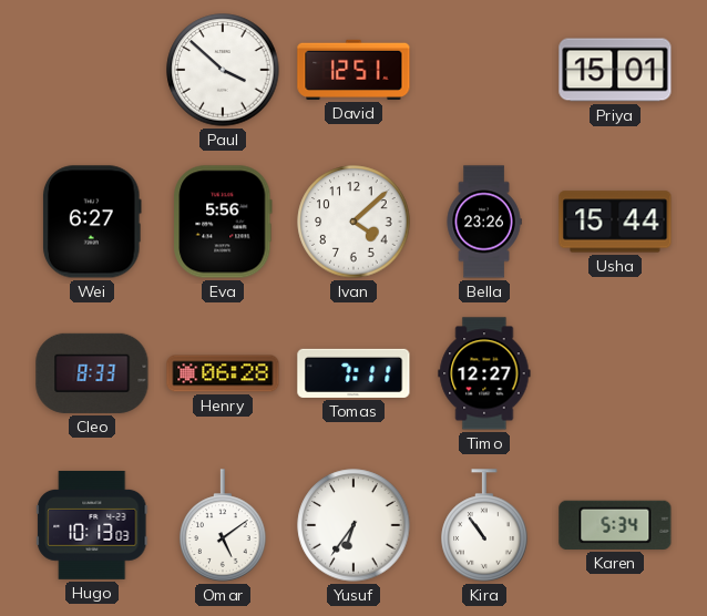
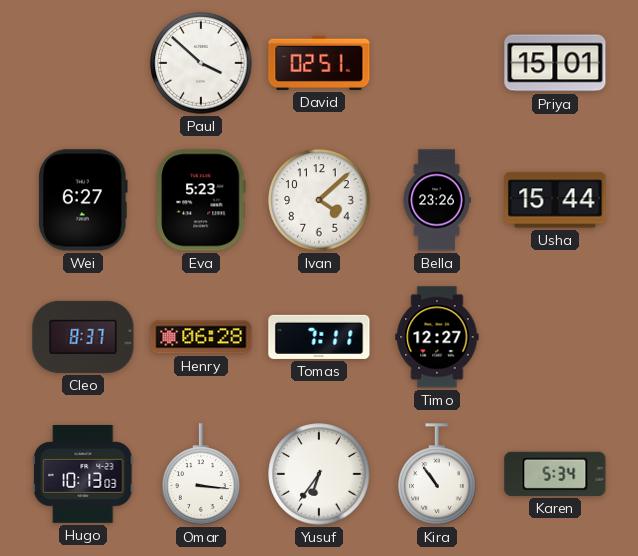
David: 12:51 -> 02:51
Eva: 5:56 -> 5:23
Cleo: 8:33 -> 8:37
Omar: 5:09 -> 3:16
